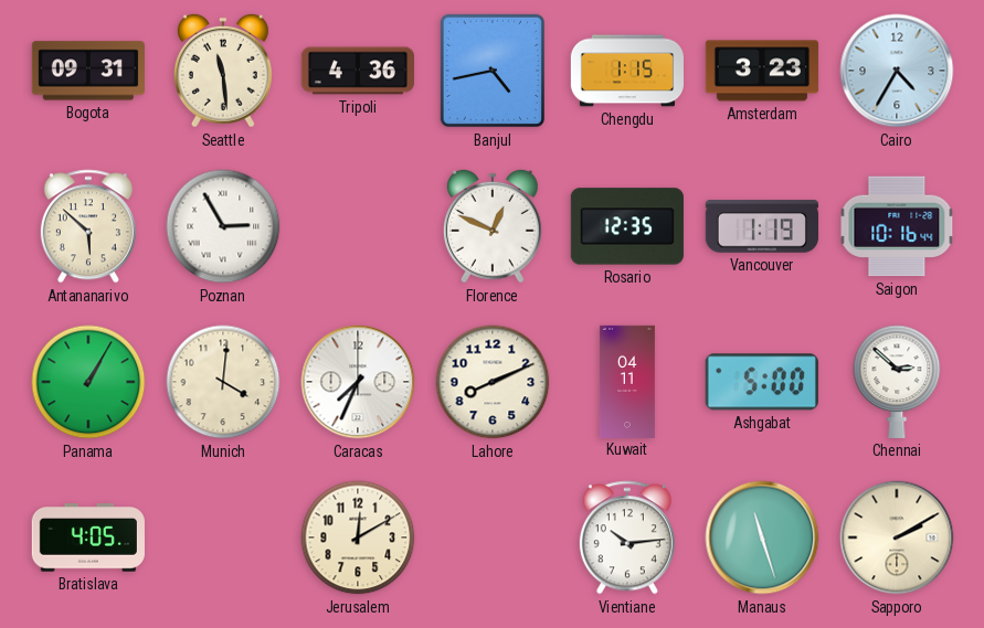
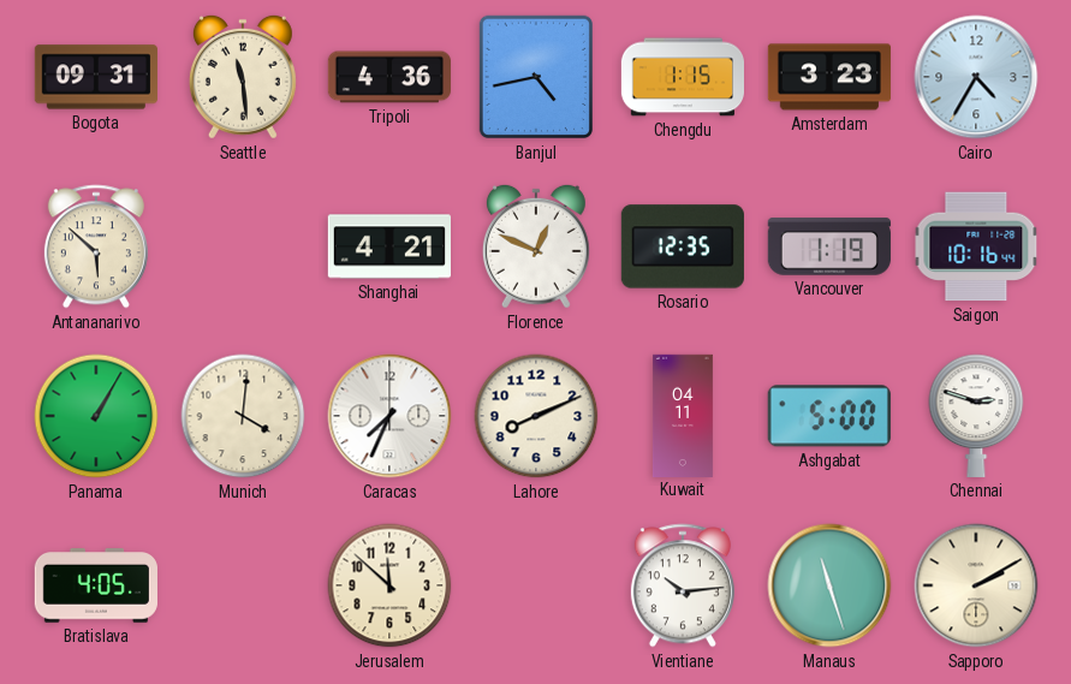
Poznan: 2:55 -> none
Shanghai: none -> 4:21
Chennai: 2:52 -> 2:48
Jerusalem: 12:10 -> 11:52
